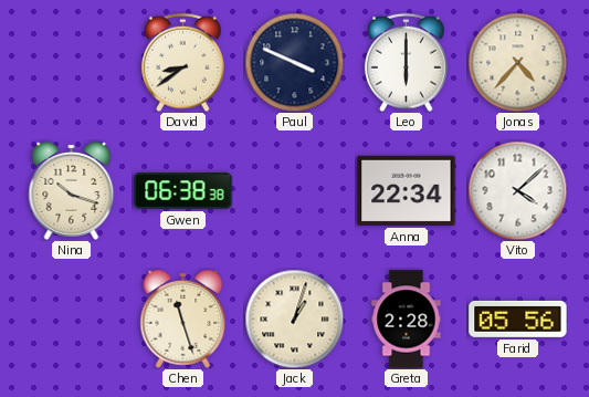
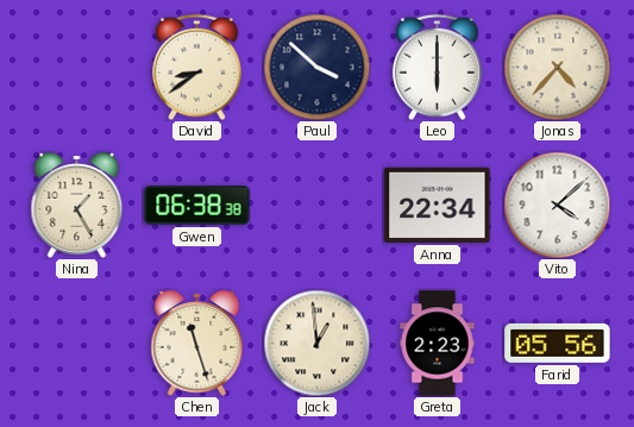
Paul: 3:49 -> 3:52
Nina: 10:18 -> 1:25
Jack: 1:03 -> 12:59
Greta: 2:28 -> 2:23
